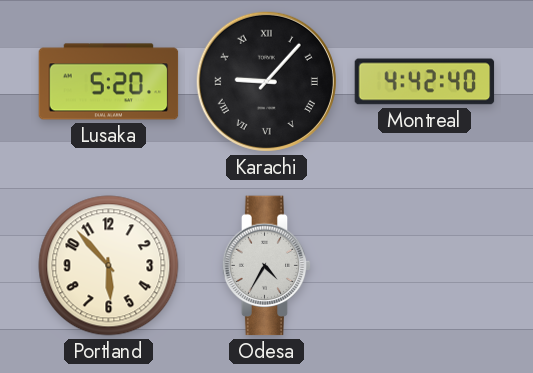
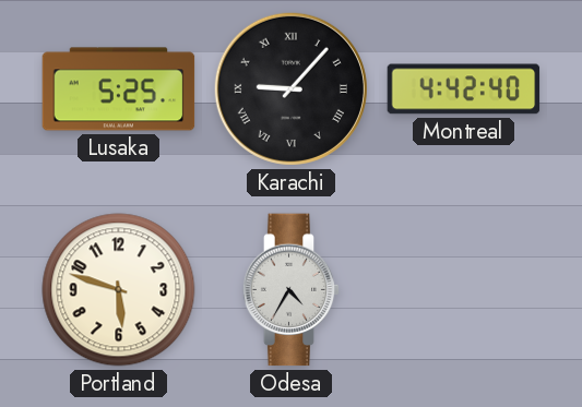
Lusaka: 5:20 -> 5:25
Portland: 5:53 -> 5:48
